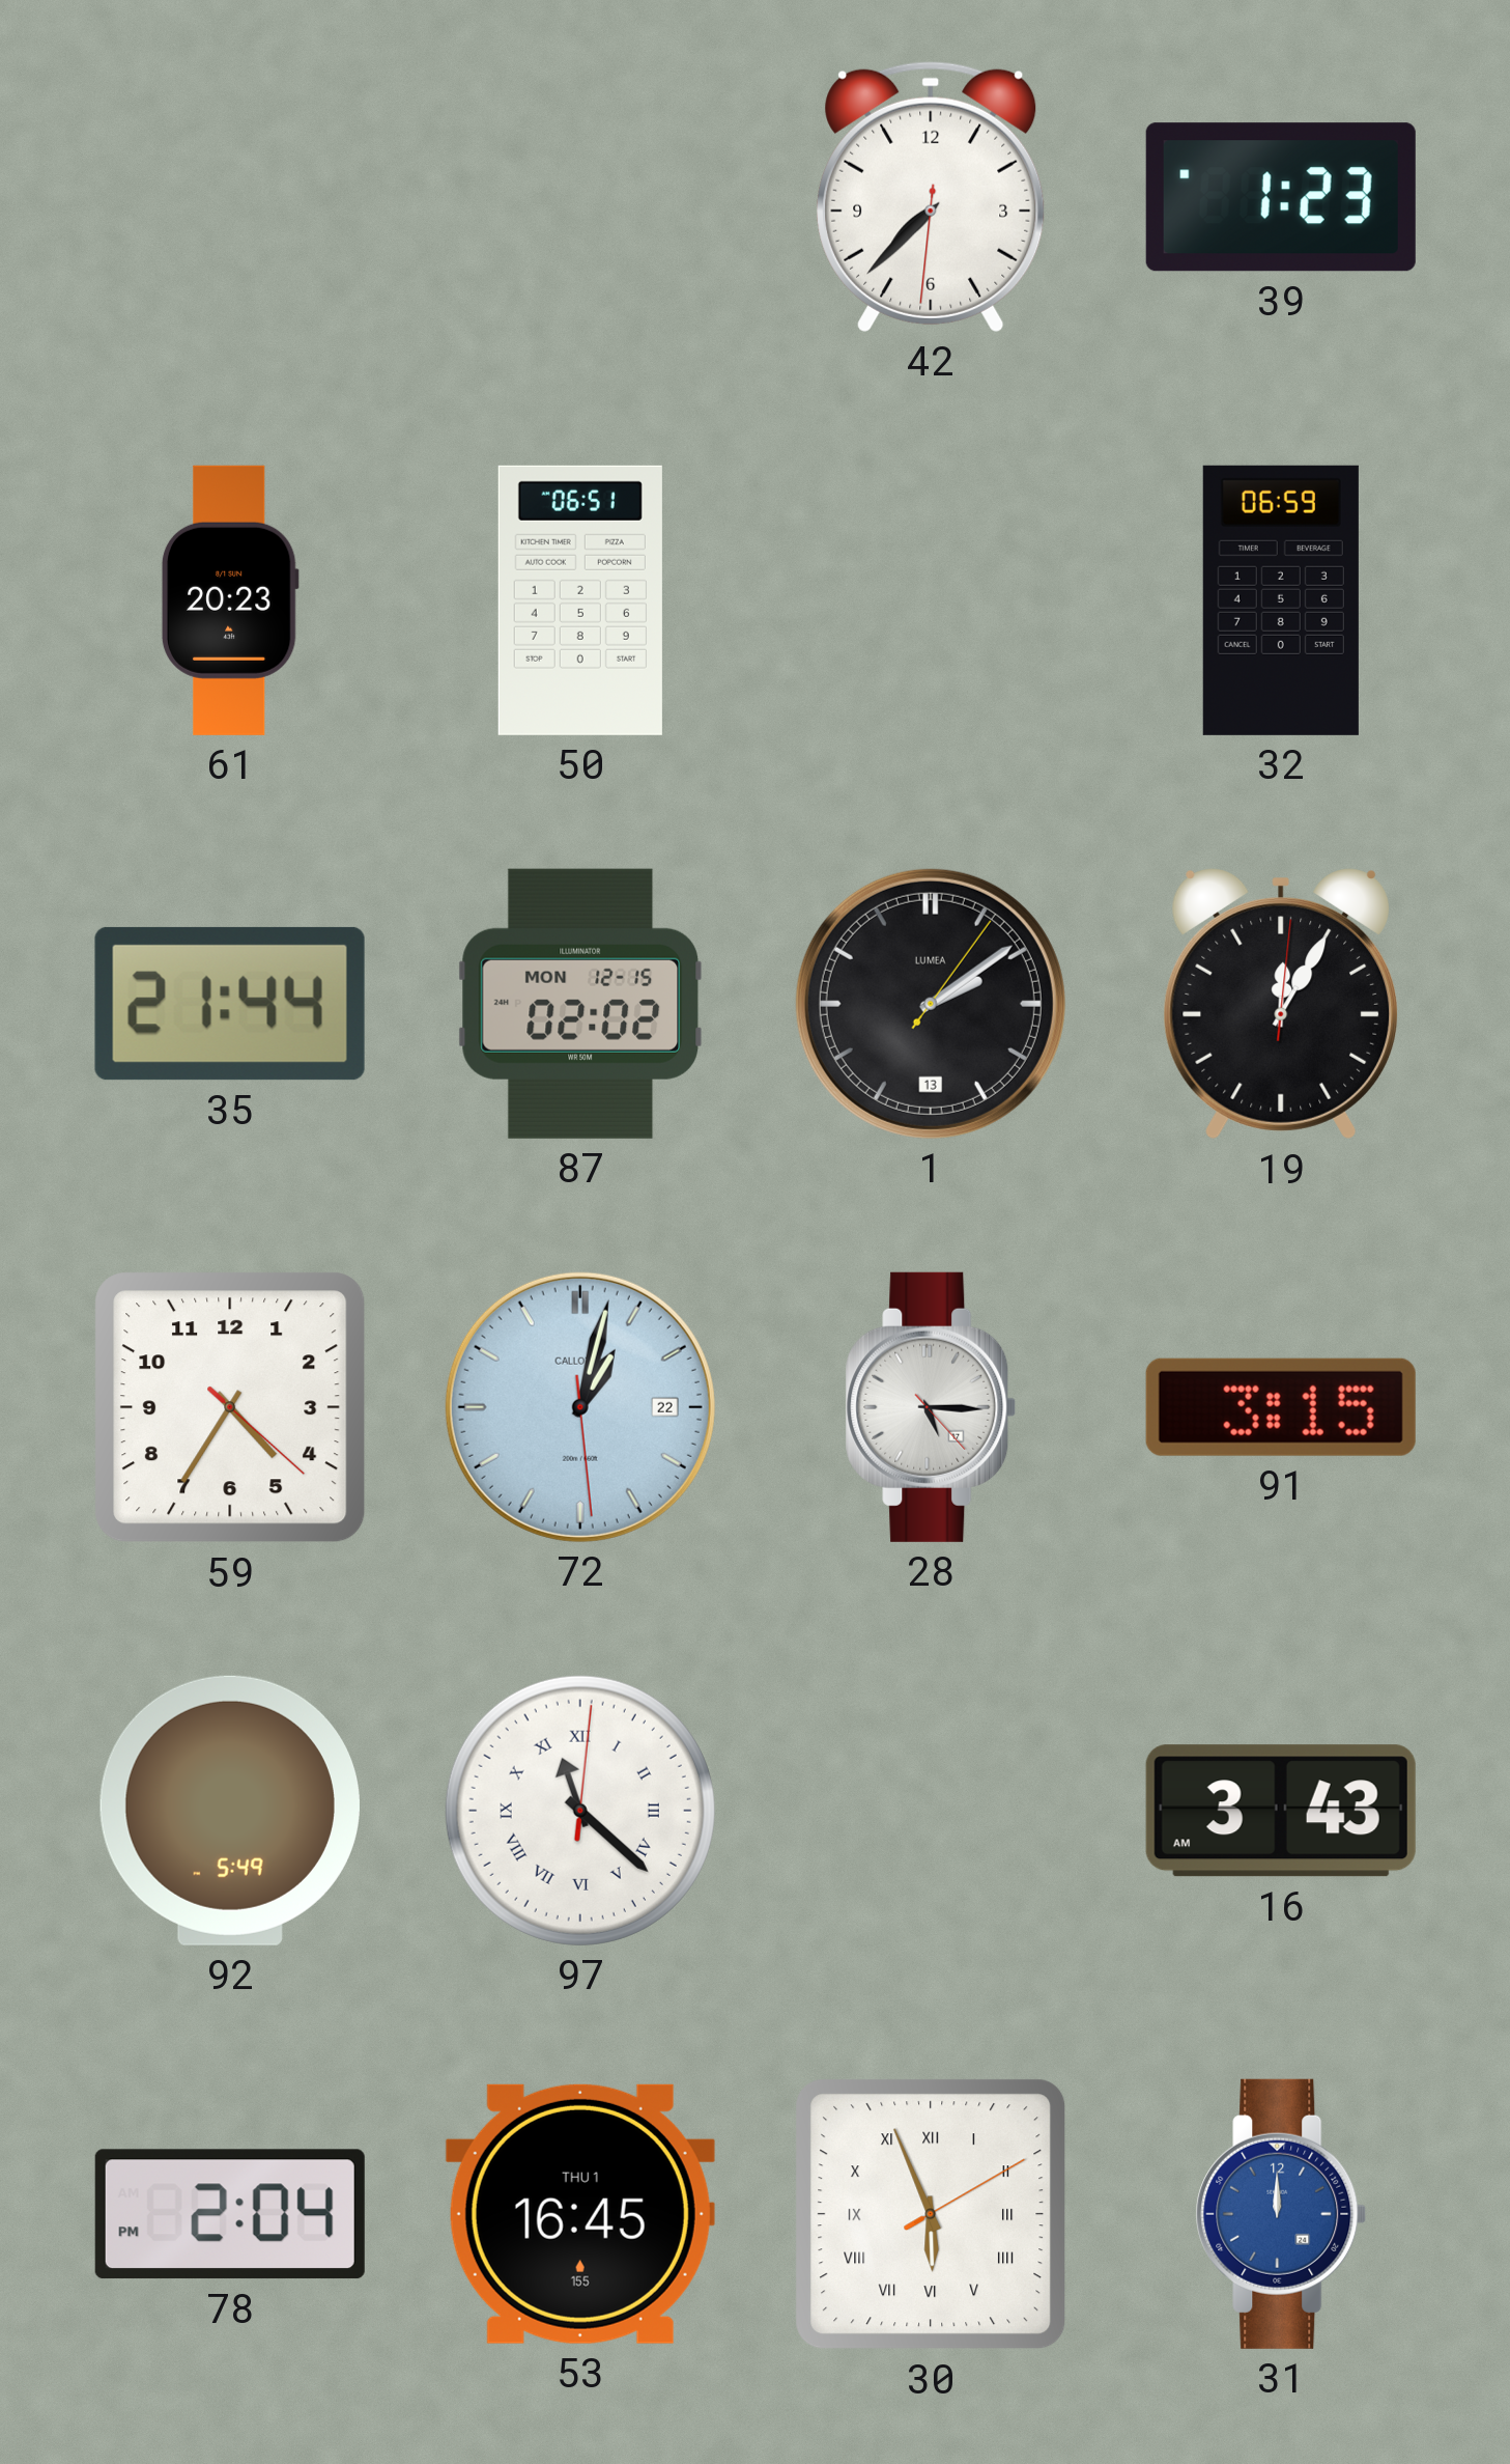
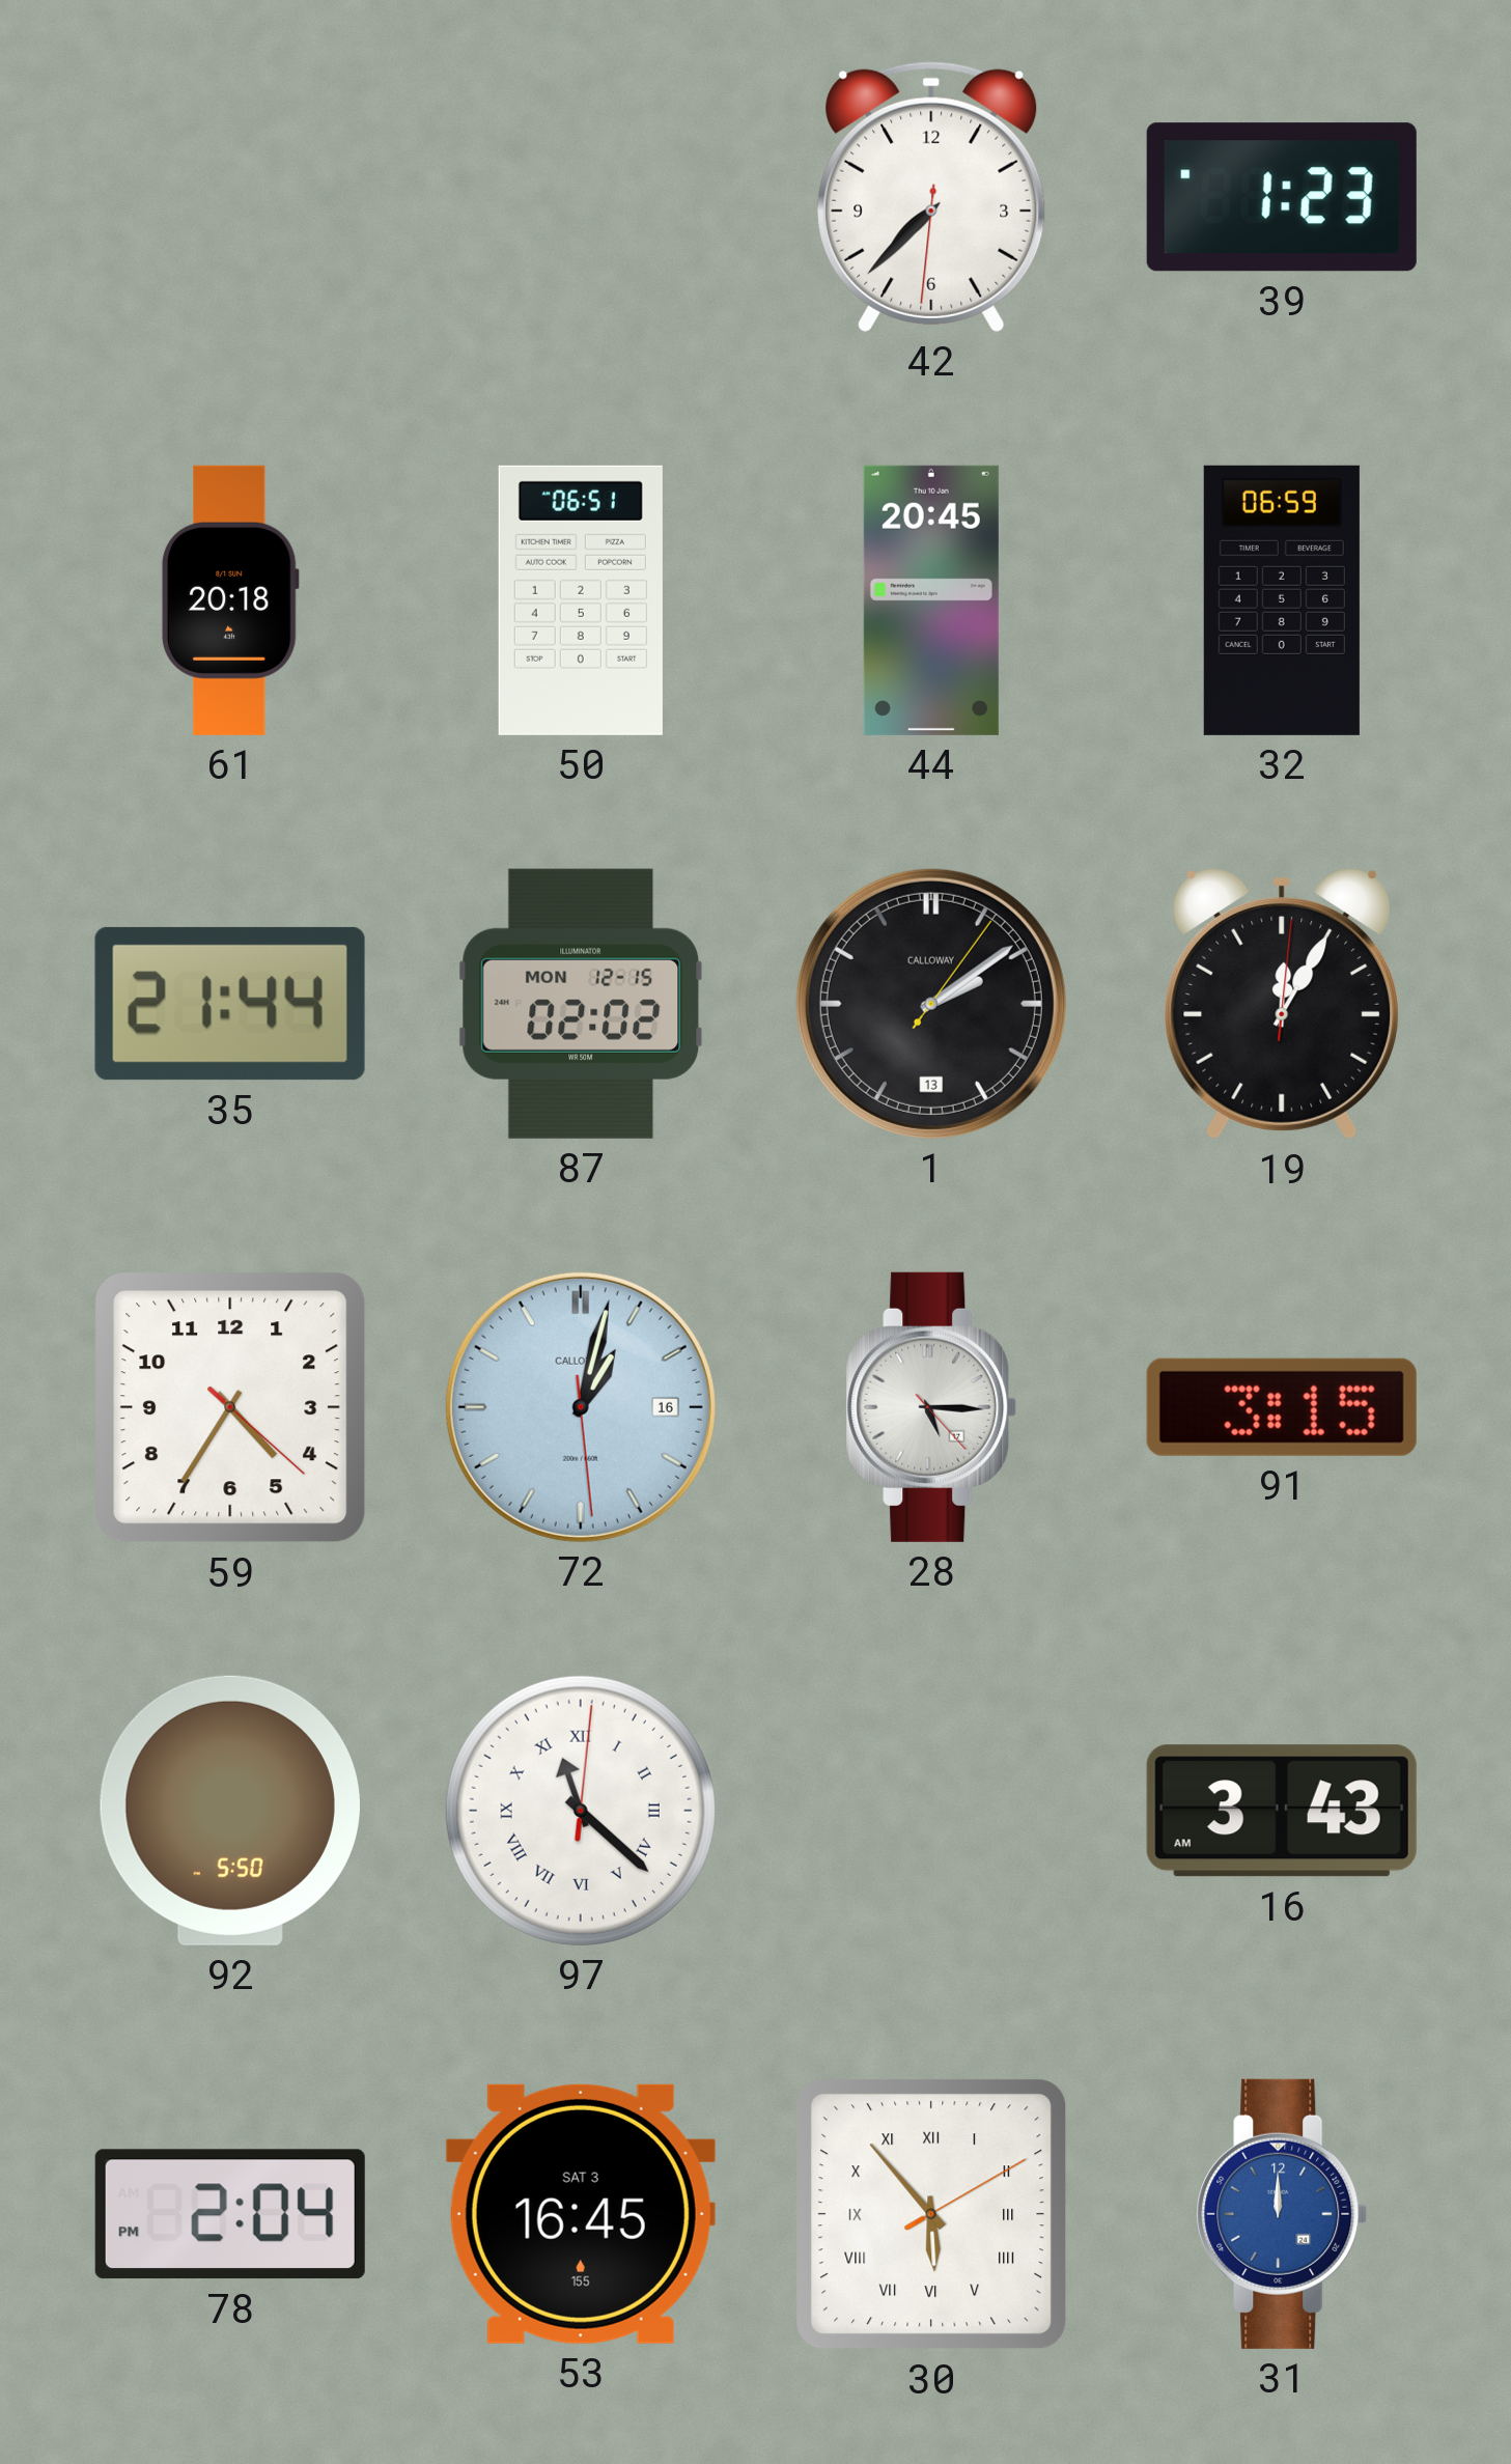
61: 20:23 -> 20:18
44: none -> 20:45
1 brand: LUMEA -> CALLOWAY
72 date: 22 -> 16
92: 5:49 -> 5:50
53 date: THU 1 -> SAT 3
30: 5:56 -> 5:53
